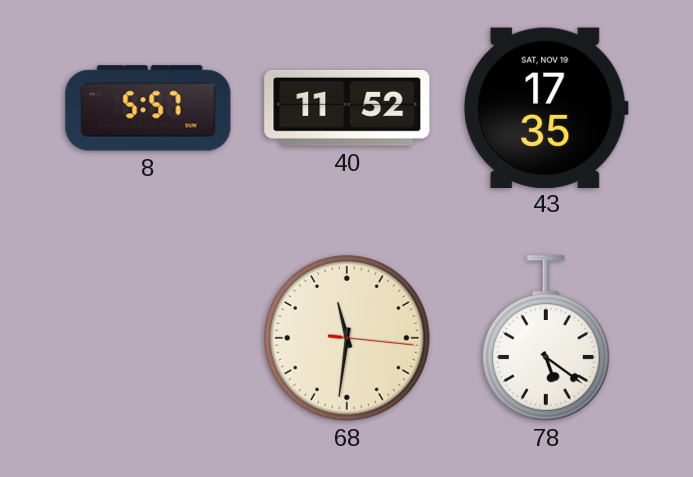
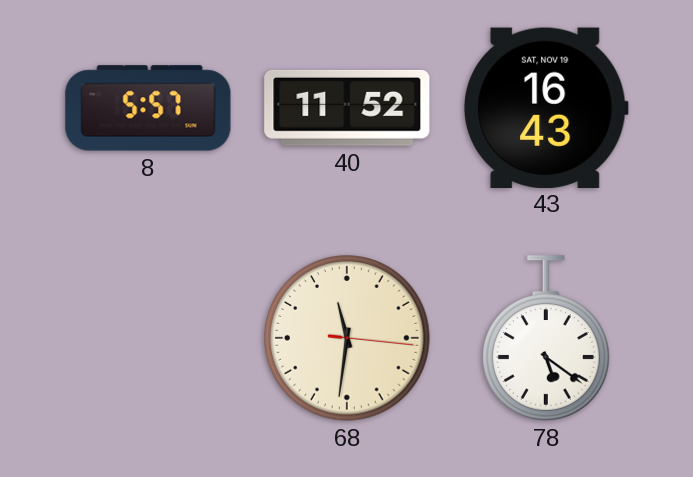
43: 17:35 -> 16:43
